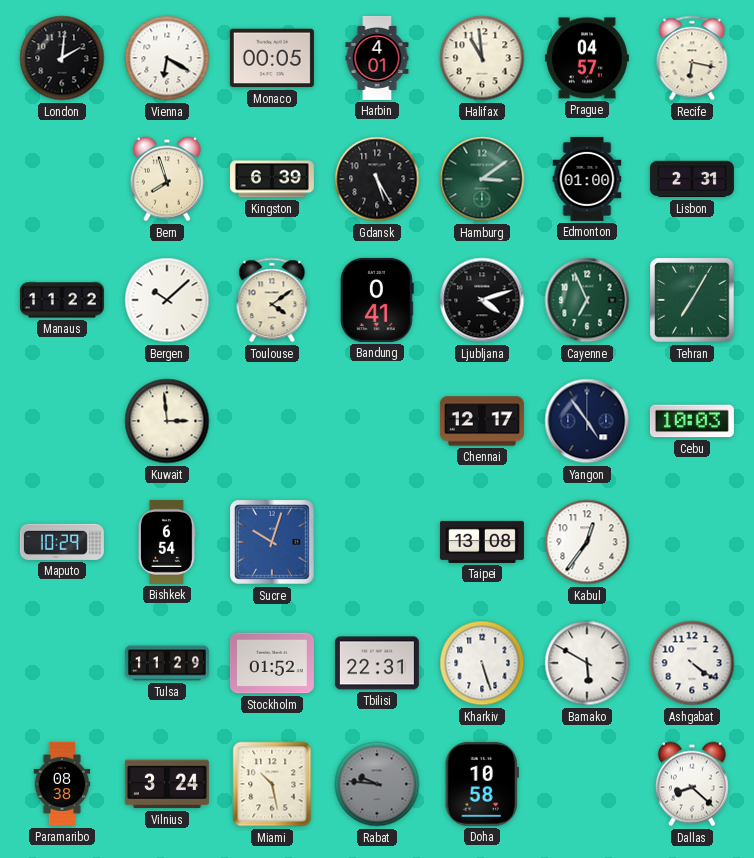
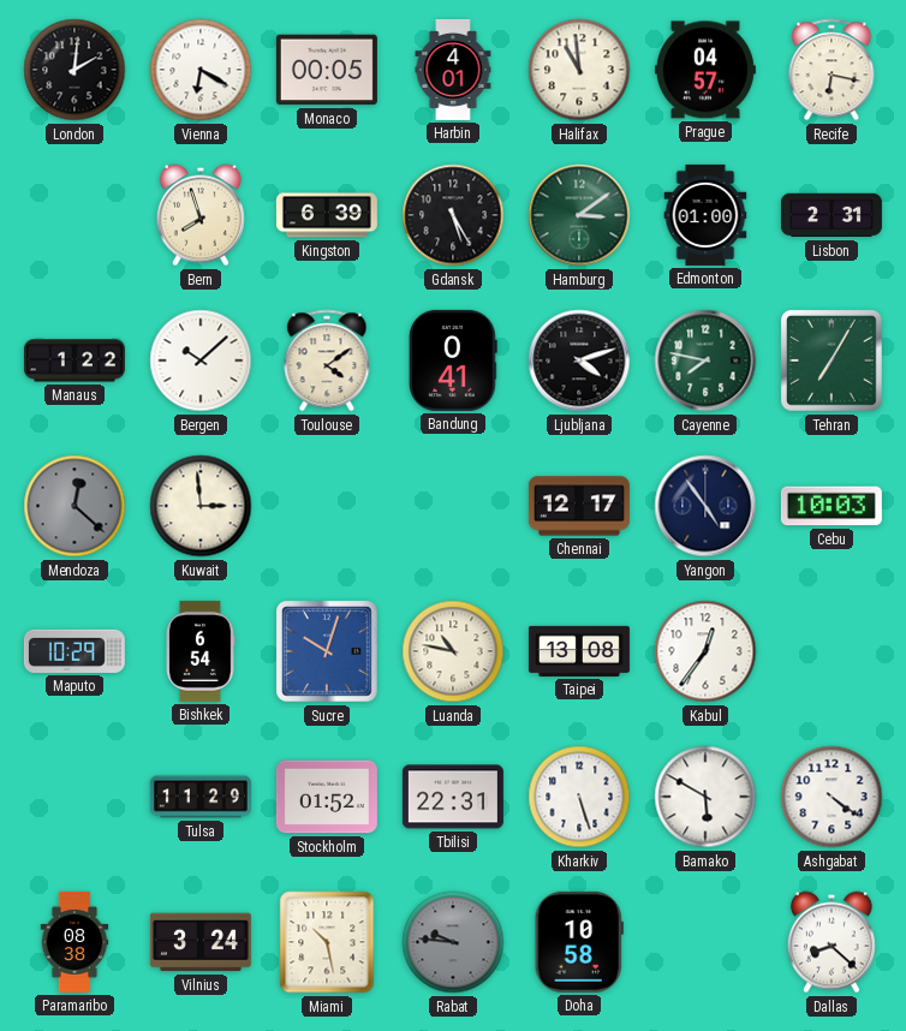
Manaus: 11:22 -> 1:22
Cayenne: 6:56 -> 7:47
Mendoza: none -> 12:22
Luanda: none -> 10:47
